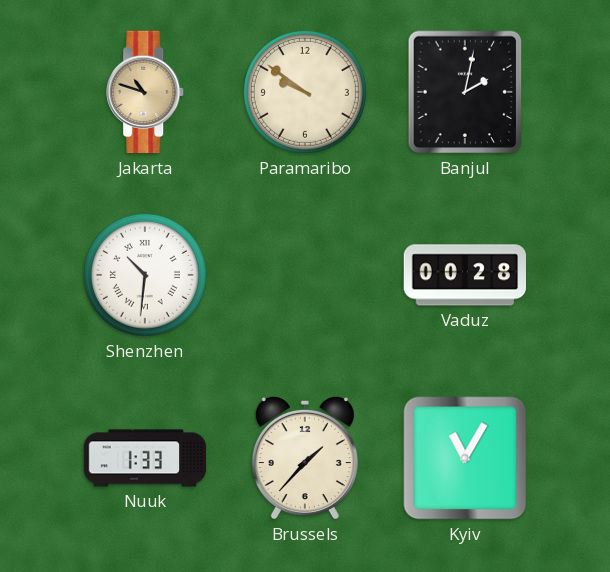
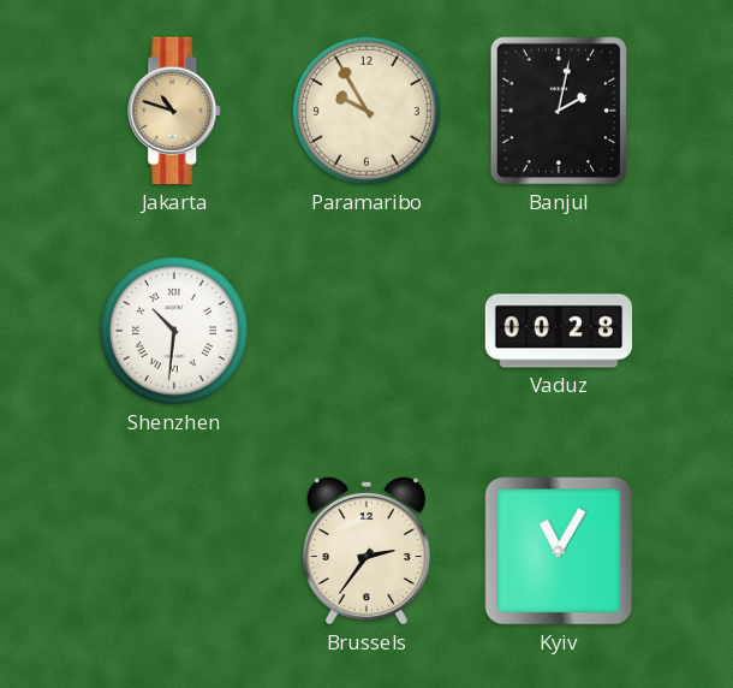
Paramaribo: 9:51 -> 9:55
Nuuk: 1:33 -> none
Brussels: 1:37 -> 2:36
